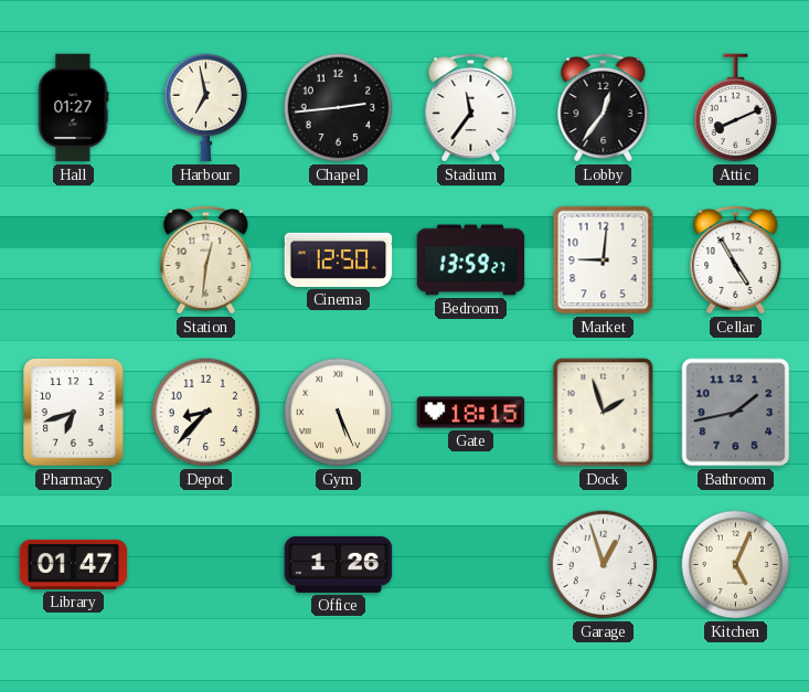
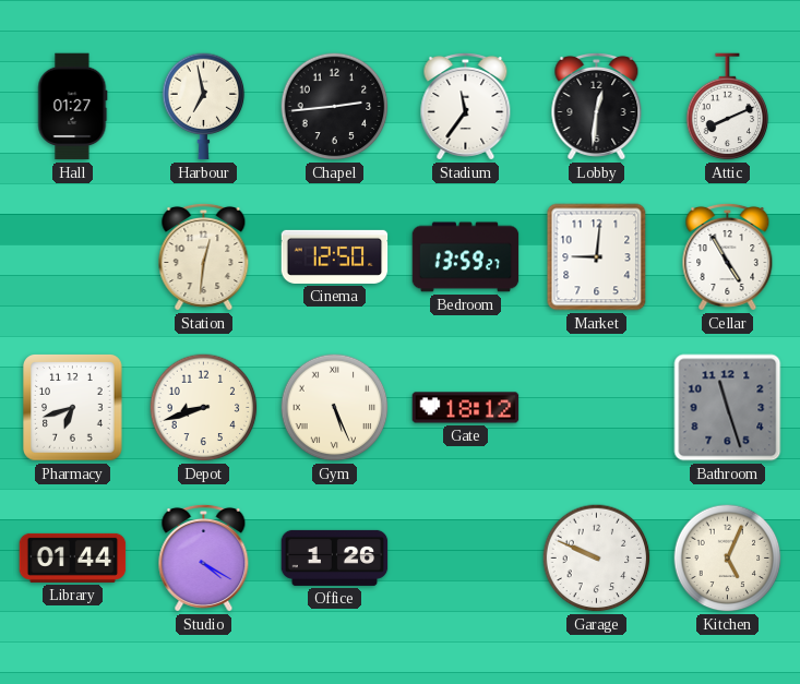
Lobby: 12:36 -> 12:31
Depot: 8:37 -> 8:42
Gate: 18:15 -> 18:12
Dock: 1:57 -> none
Bathroom: 1:43 -> 11:27
Library: 01:47 -> 01:44
Studio: none -> 4:20
Garage: 12:57 -> 9:49
